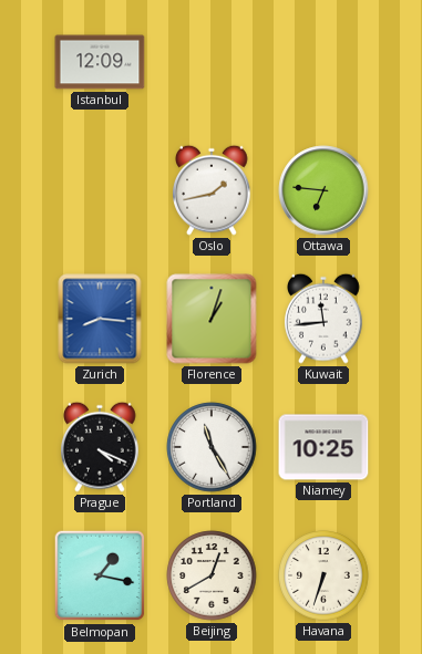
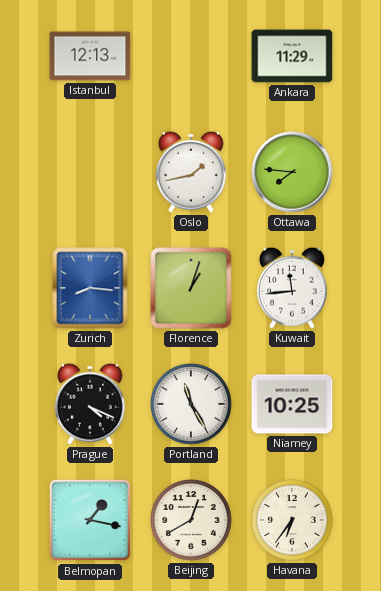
Istanbul: 12:09 -> 12:13
Ankara: none -> 11:29
Ottawa: 6:46 -> 7:46
Havana: 6:33 -> 6:36
